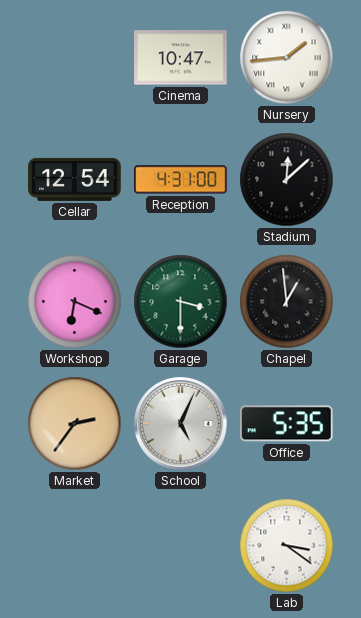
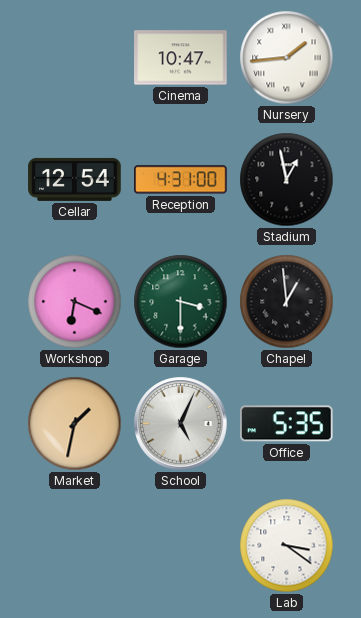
Stadium: 12:08 -> 12:58
Market: 2:36 -> 1:32
